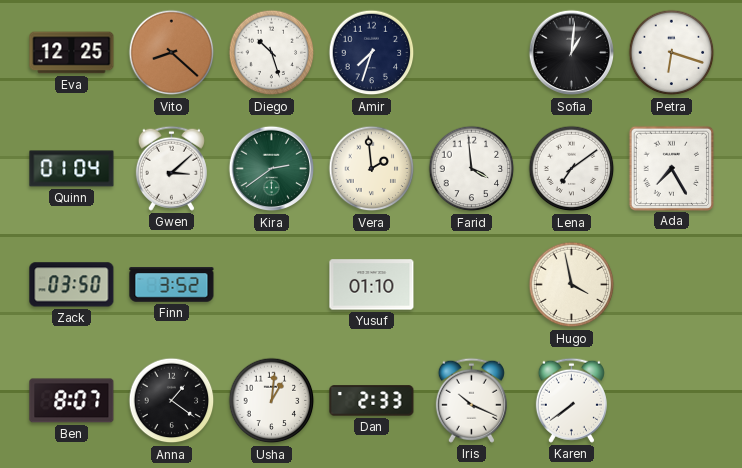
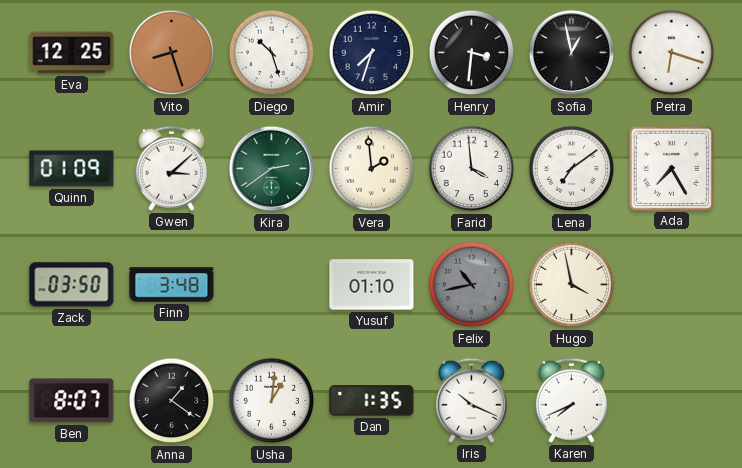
Vito: 8:22 -> 8:27
Henry: none -> 3:31
Sofia: 1:01 -> 12:58
Quinn: 01:04 -> 01:09
Finn: 3:52 -> 3:48
Felix: none -> 10:43
Dan: 2:33 -> 1:35
Karen: 7:39 -> 7:41
